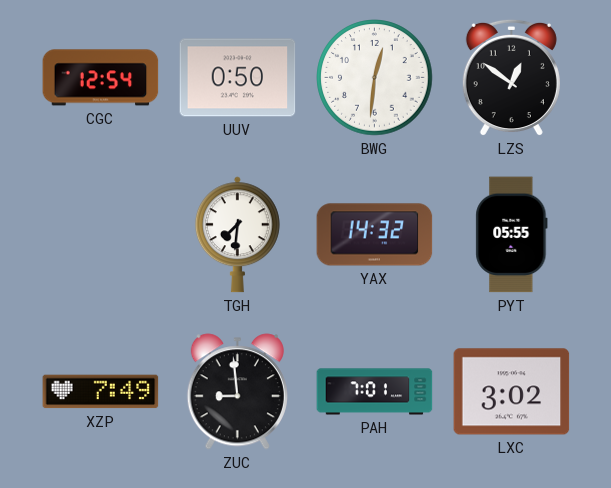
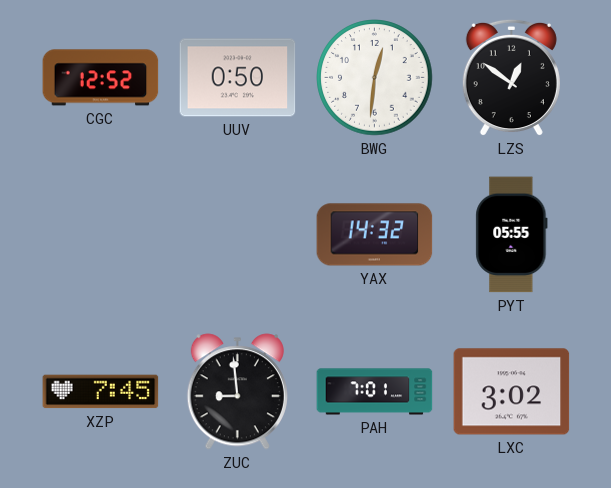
CGC: 12:54 -> 12:52
TGH: 7:31 -> none
XZP: 7:49 -> 7:45
